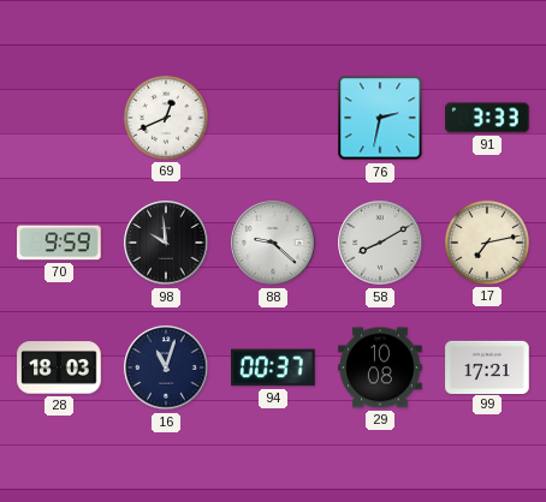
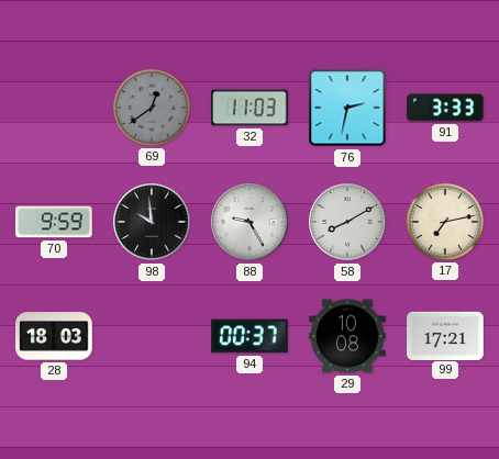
69: 12:41 -> 12:39
69 dial: white -> grey
32: none -> 11:03
88: 9:22 -> 9:25
16: 11:03 -> none
